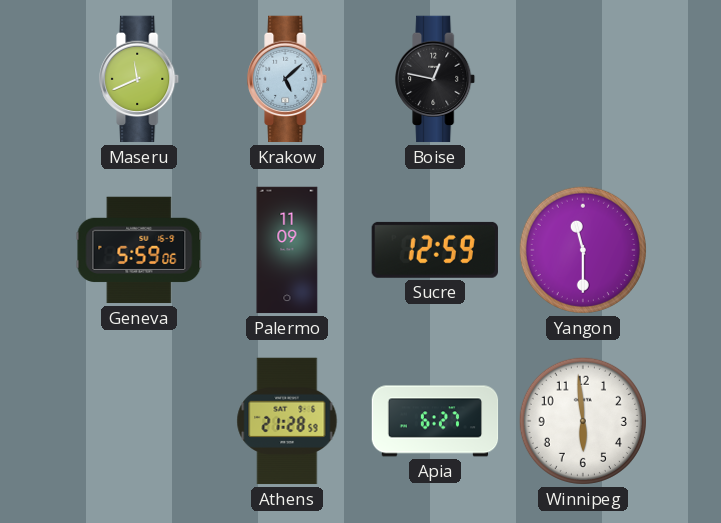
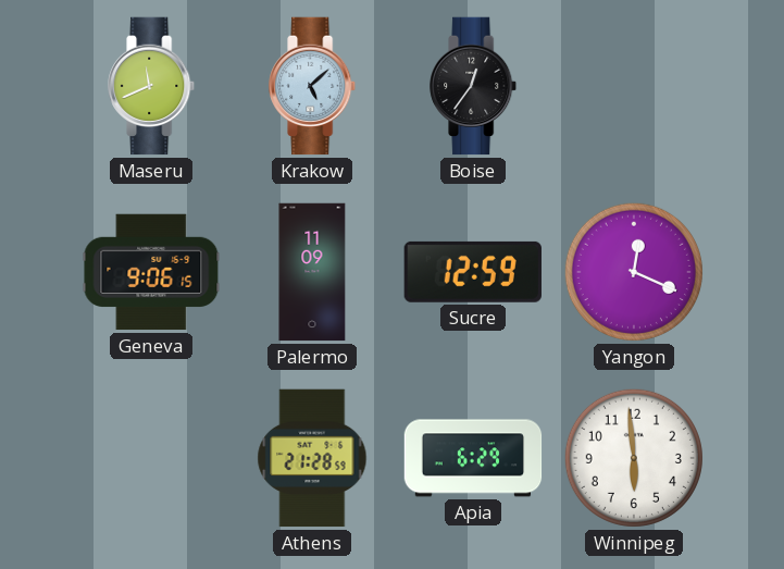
Boise: 12:47 -> 12:36
Geneva: 5:59 -> 9:06
Yangon: 11:30 -> 12:19
Apia: 6:27 -> 6:29
